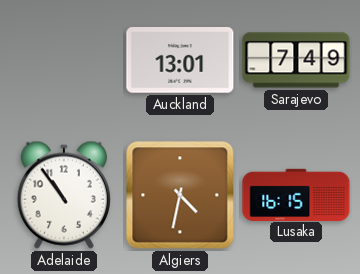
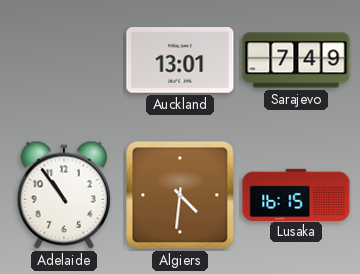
Algiers: 4:32 -> 4:31
